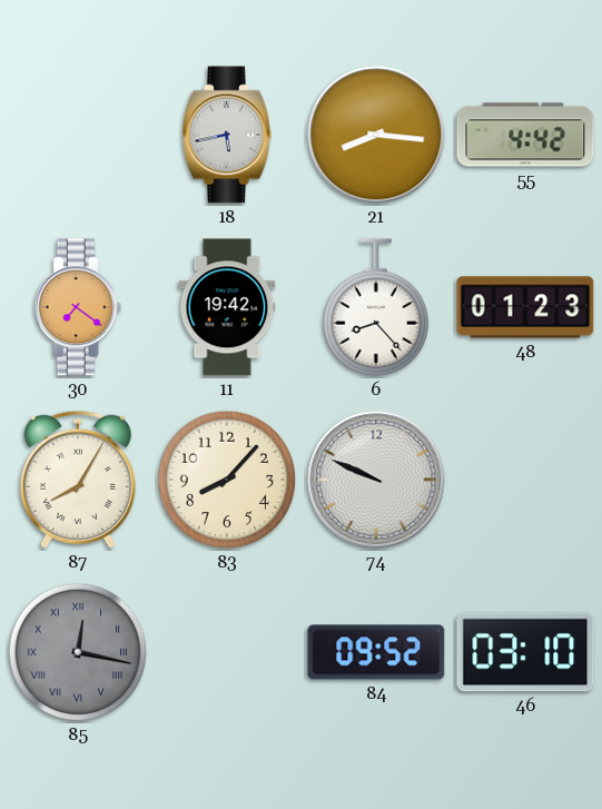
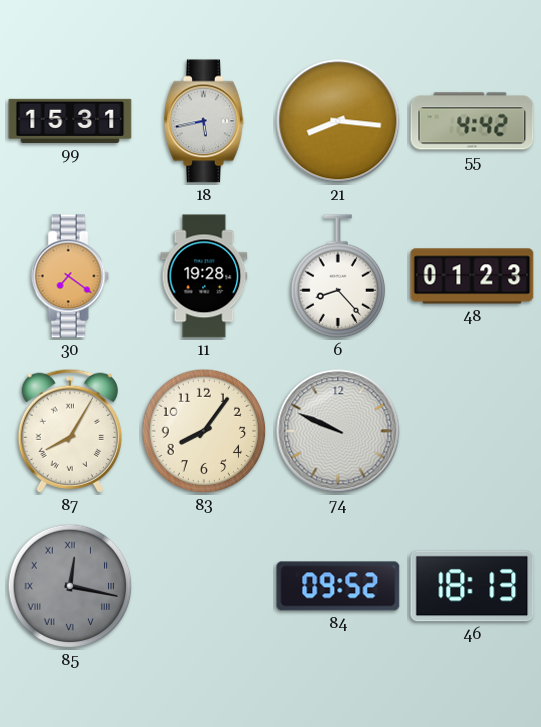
99: none -> 15:31
11: 19:42 -> 19:28
83: 8:07 -> 8:06
46: 03:10 -> 18:13
